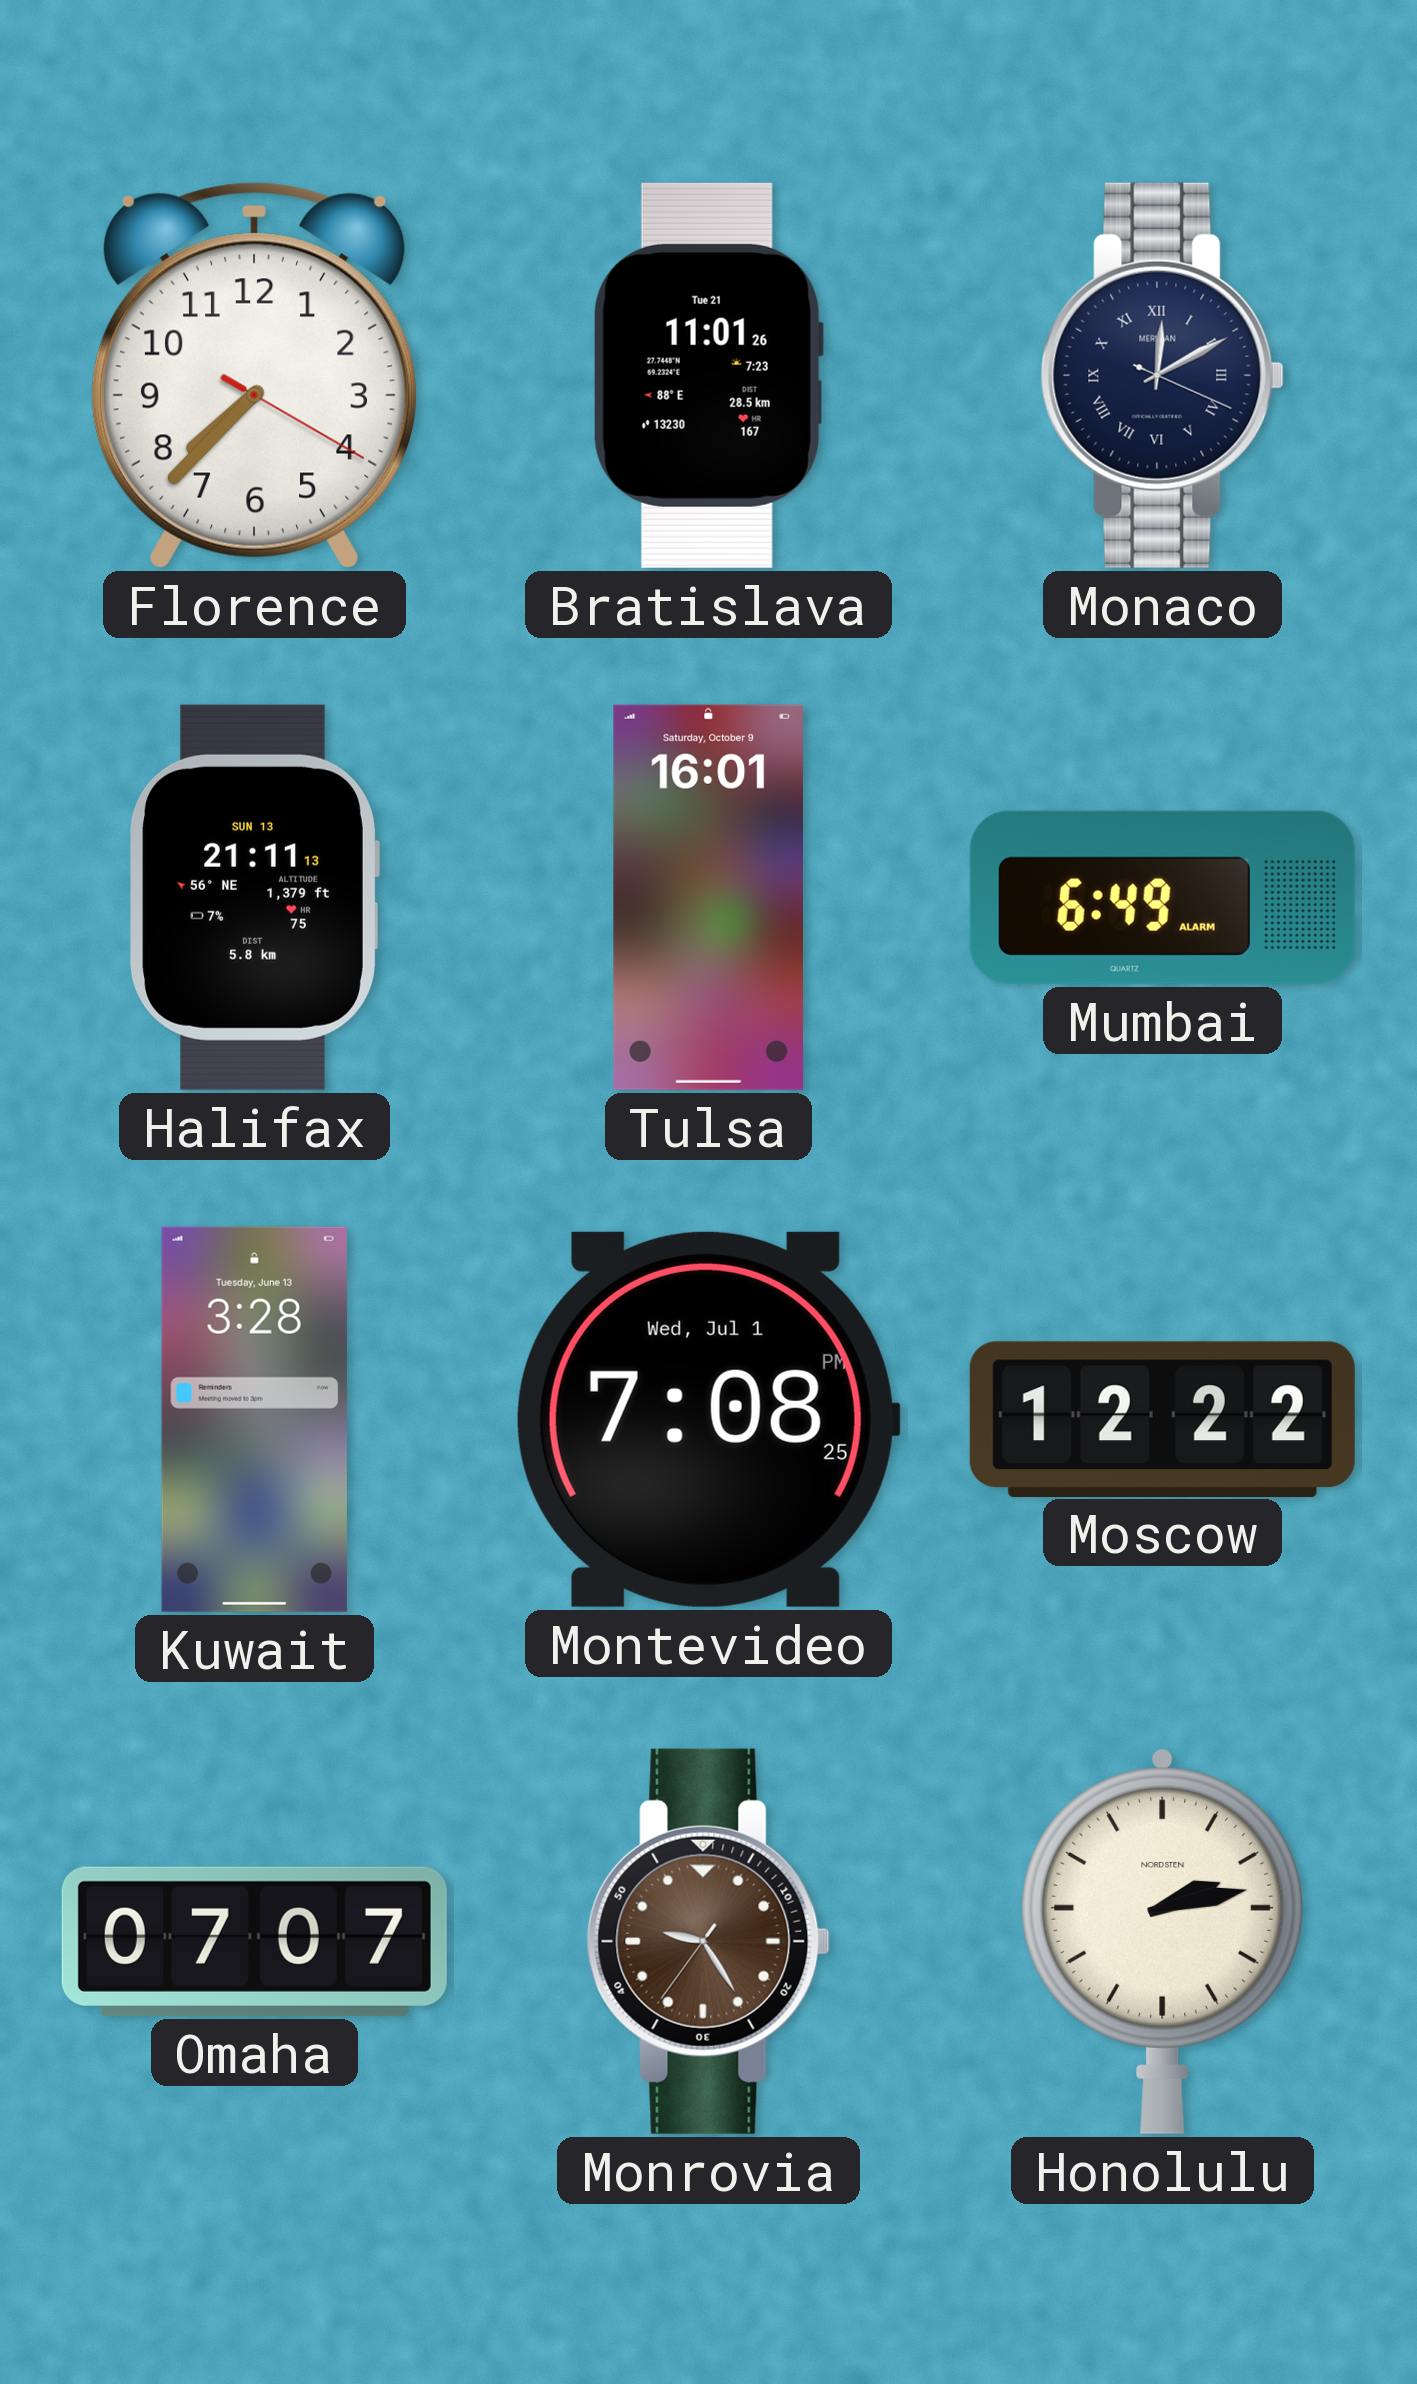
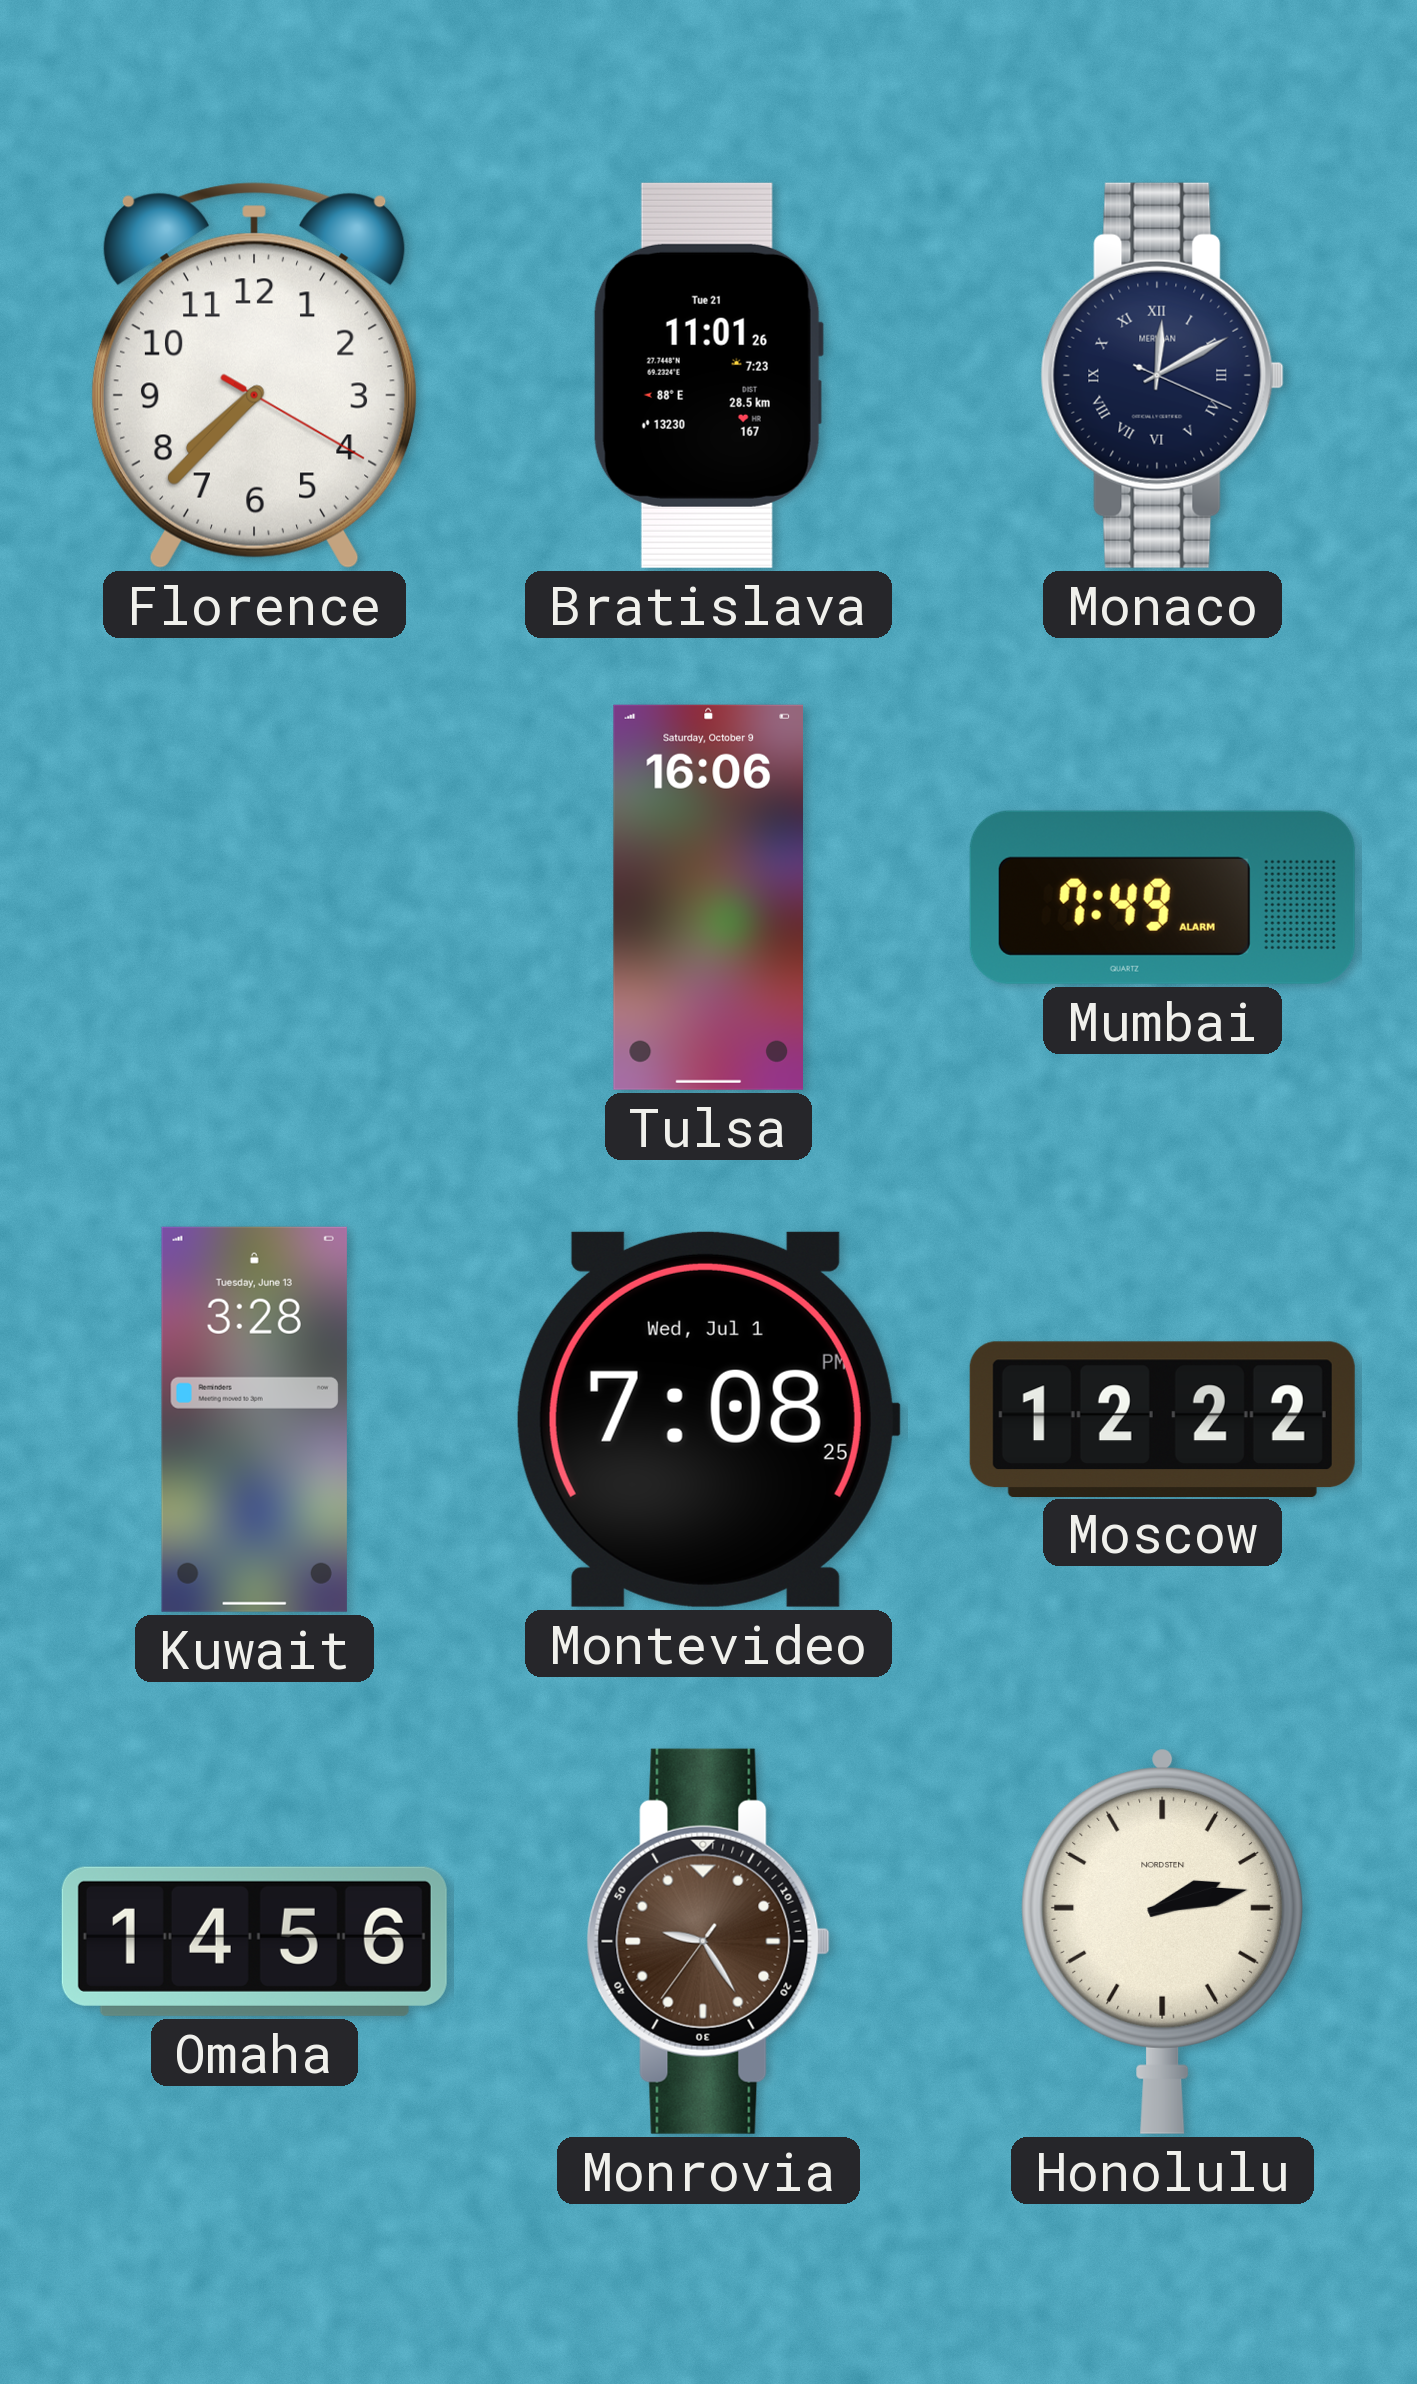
Halifax: 21:11 -> none
Tulsa: 16:01 -> 16:06
Mumbai: 6:49 -> 7:49
Omaha: 07:07 -> 14:56
